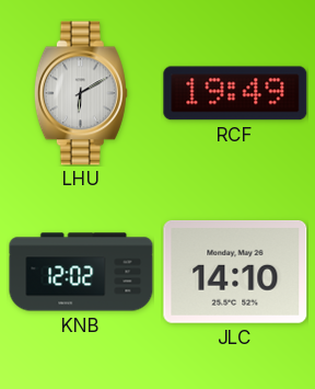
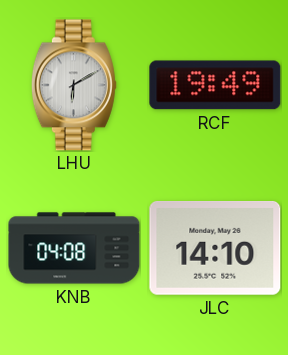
KNB: 12:02 -> 04:08
